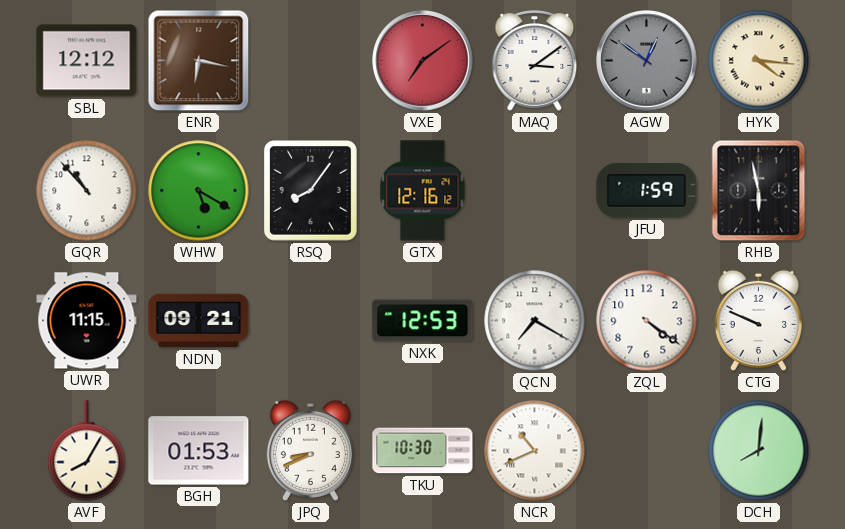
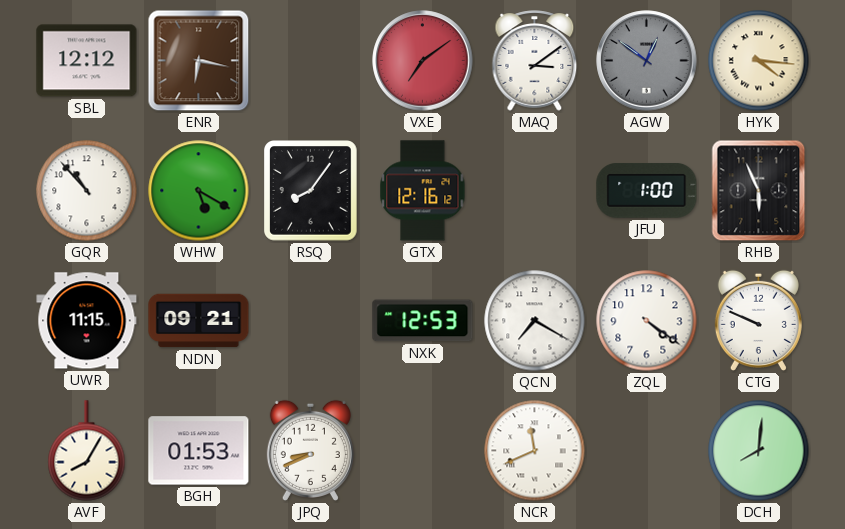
JFU: 1:59 -> 1:00
RHB: 5:58 -> 5:56
TKU: 10:30 -> none
NCR: 10:41 -> 11:41
